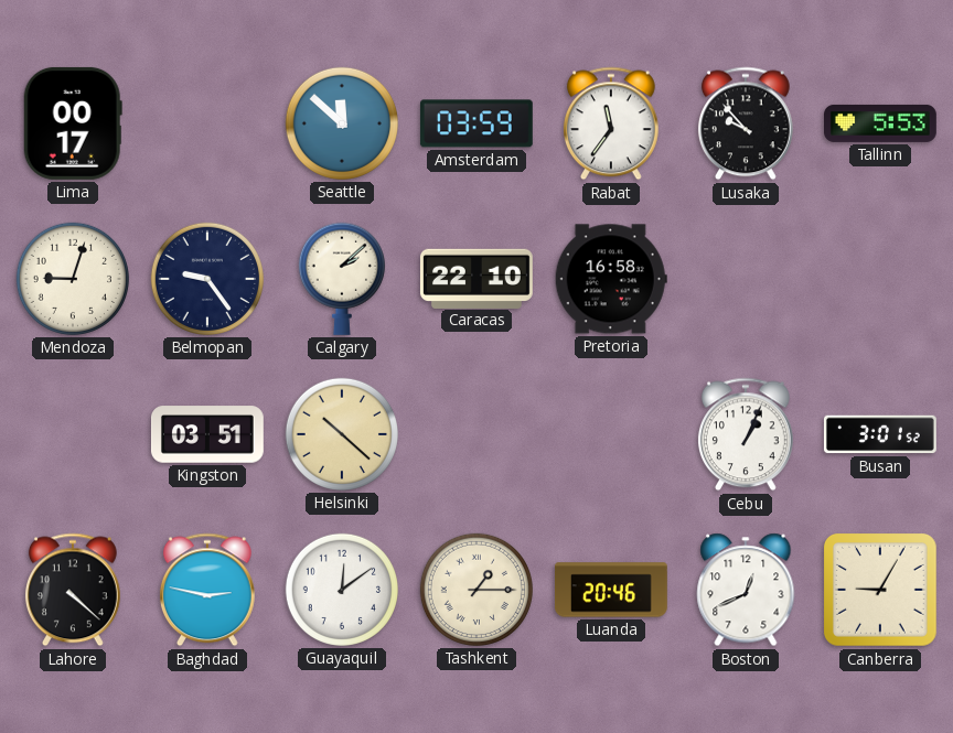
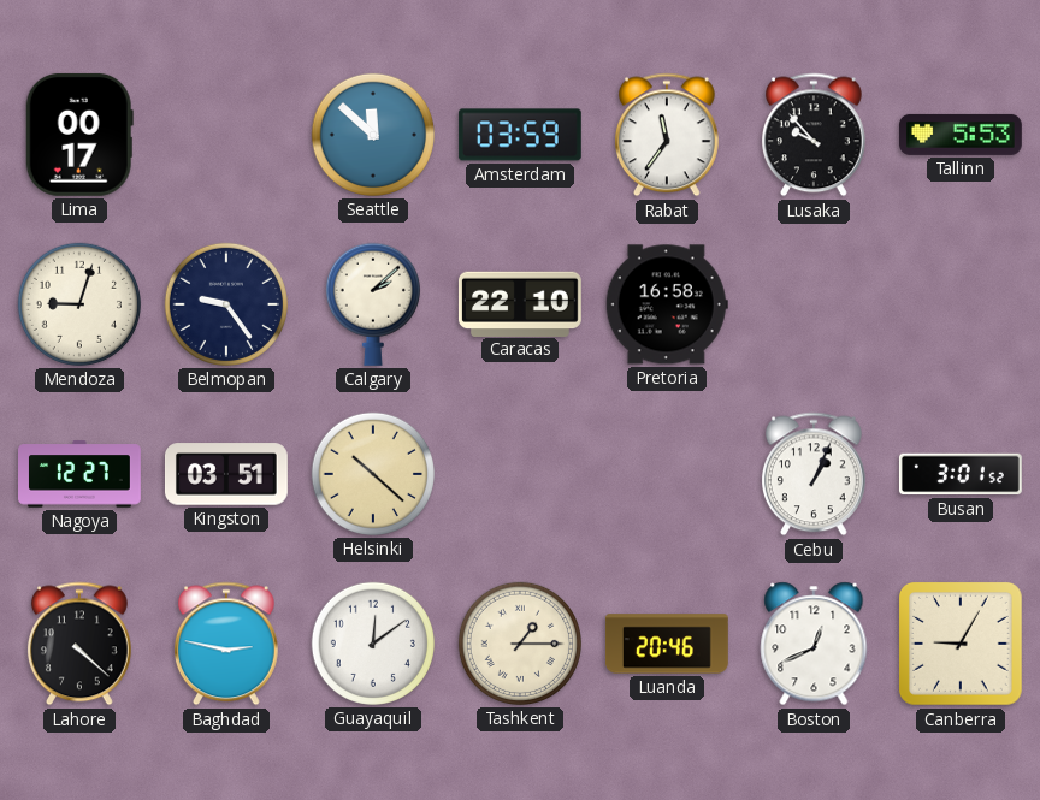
Nagoya: none -> 12:27
